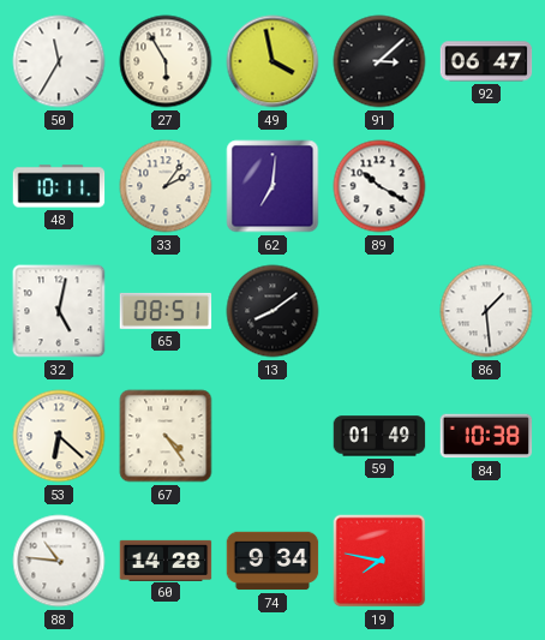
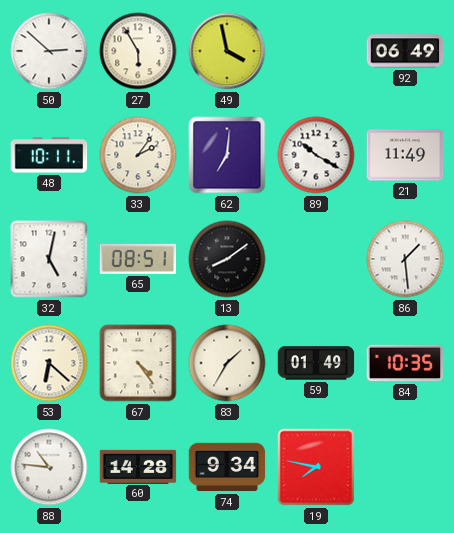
50: 11:35 -> 2:52
91: 3:08 -> none
92: 06:47 -> 06:49
21: none -> 11:49
83: none -> 1:35
84: 10:38 -> 10:35
